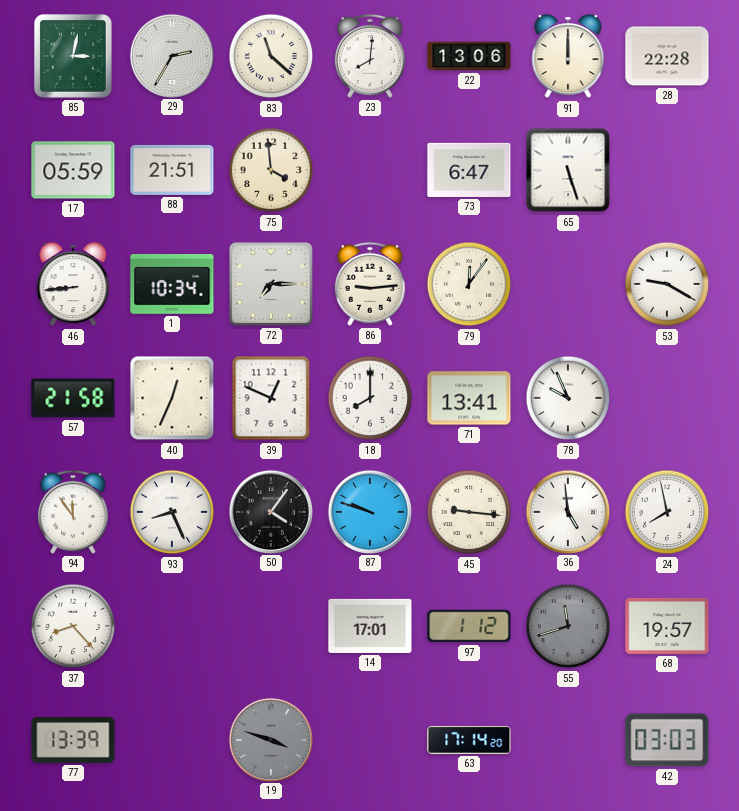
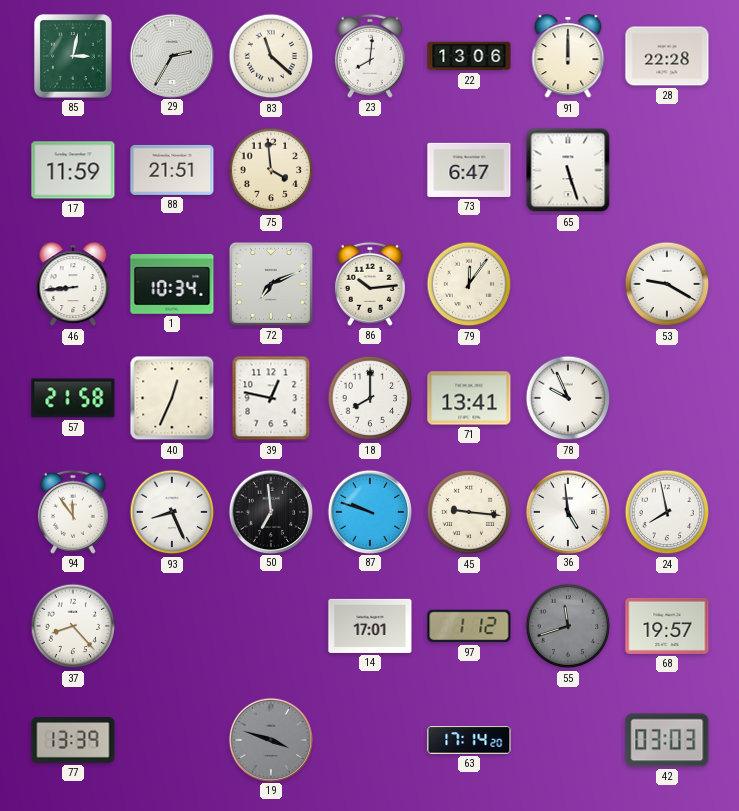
17: 05:59 -> 11:59
72: 7:15 -> 7:11
86: 9:14 -> 10:14
39: 12:49 -> 12:47
50: 4:06 -> 6:59
